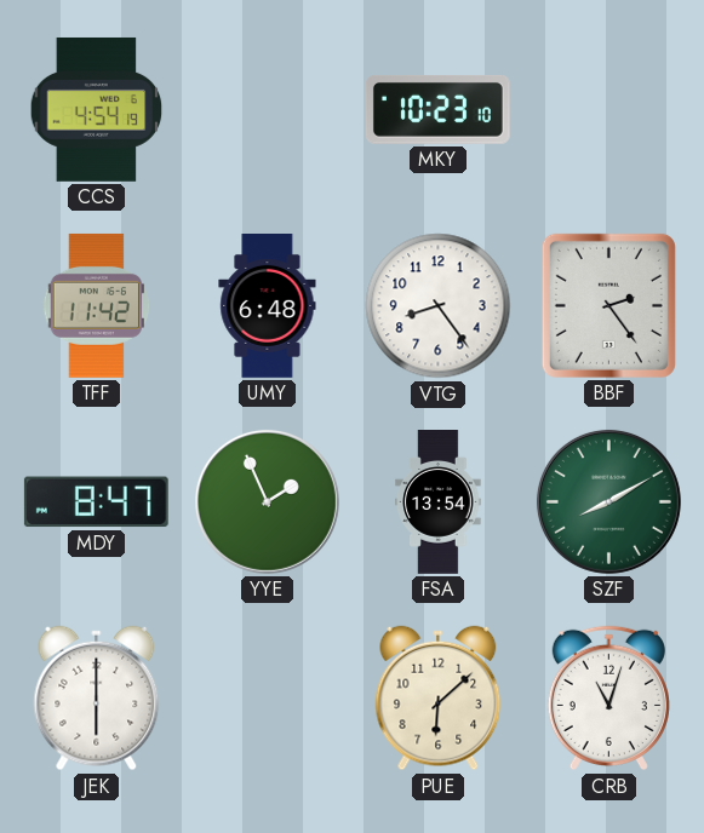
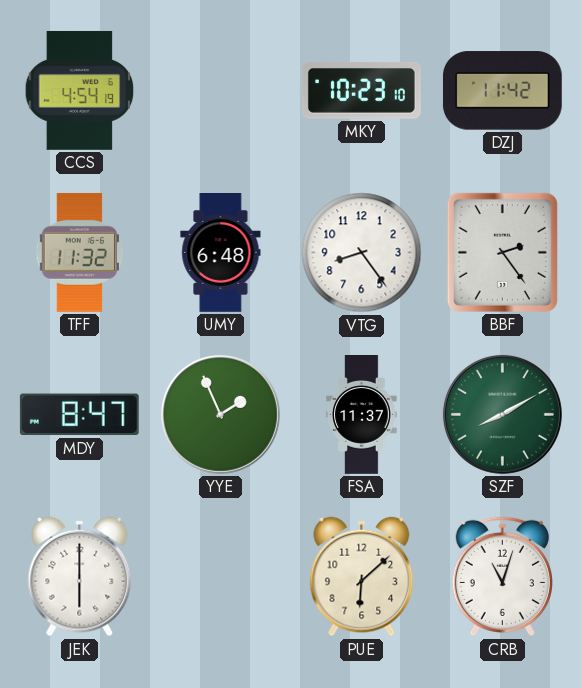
DZJ: none -> 11:42
TFF: 11:42 -> 11:32
FSA: 13:54 -> 11:37
